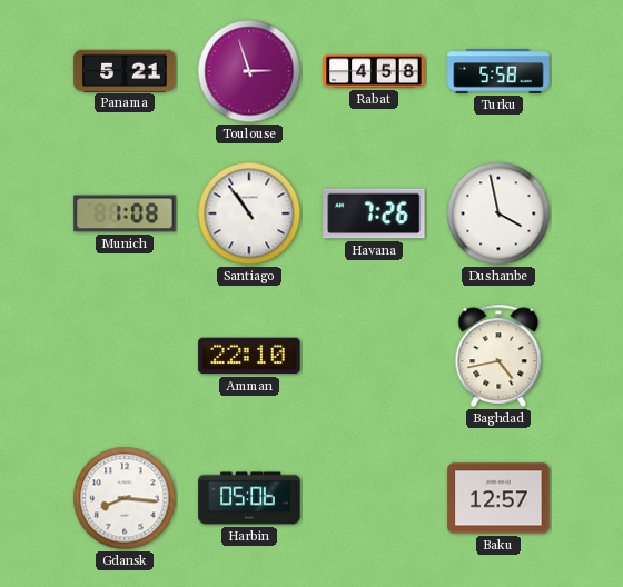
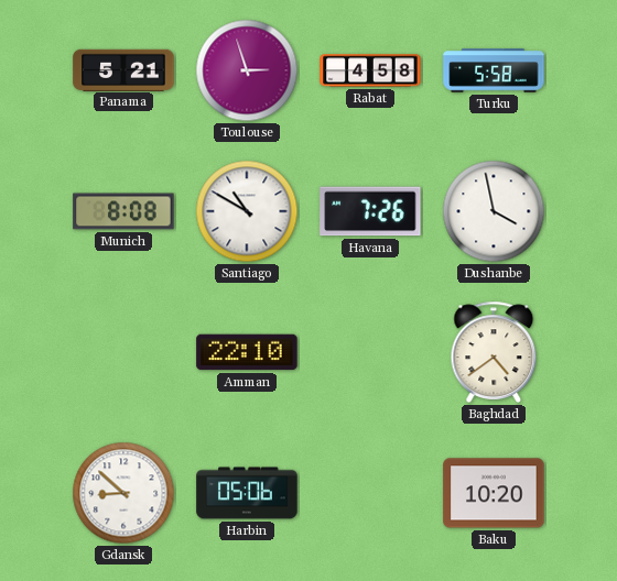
Munich: 1:08 -> 8:08
Santiago: 10:54 -> 10:50
Baghdad: 4:43 -> 4:39
Gdansk: 8:16 -> 8:52
Baku: 12:57 -> 10:20
